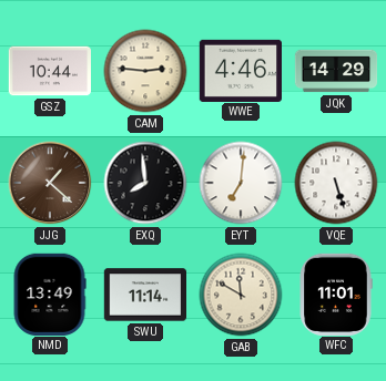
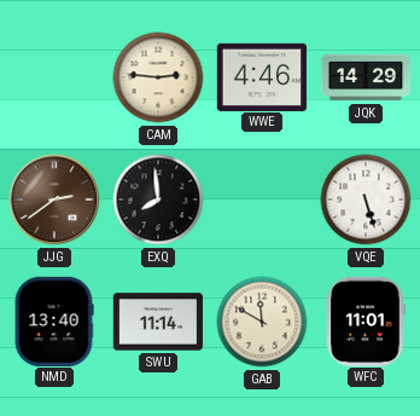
GSZ: 10:44 -> none
JJG: 1:22 -> 2:39
EYT: 7:01 -> none
NMD: 13:49 -> 13:40
